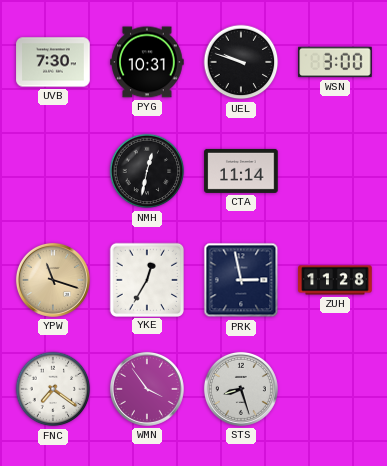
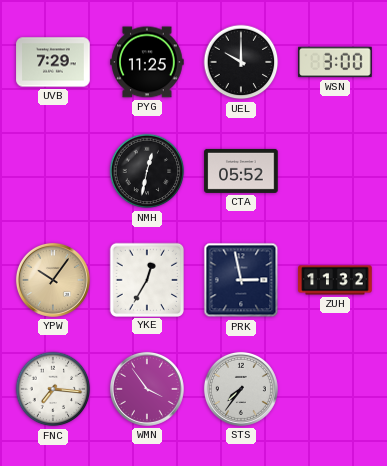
UVB: 7:30 -> 7:29
PYG: 10:31 -> 11:25
UEL: 9:48 -> 10:00
CTA: 11:14 -> 05:52
YPW: 11:18 -> 10:06
ZUH: 11:28 -> 11:32
FNC: 7:21 -> 7:16
STS: 8:27 -> 7:36
